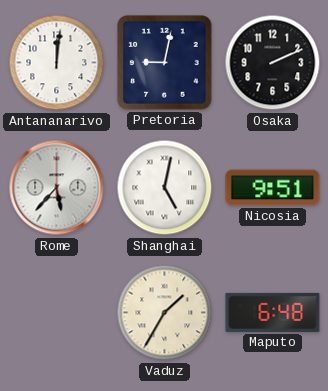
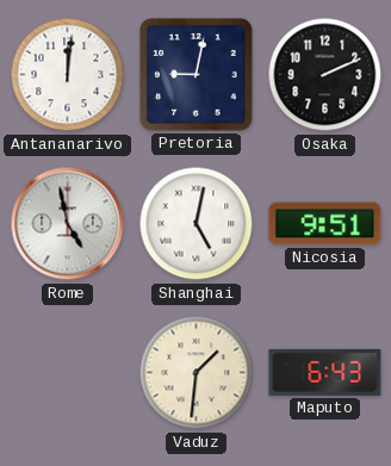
Rome: 5:37 -> 4:58
Vaduz: 1:35 -> 1:31
Maputo: 6:48 -> 6:43
